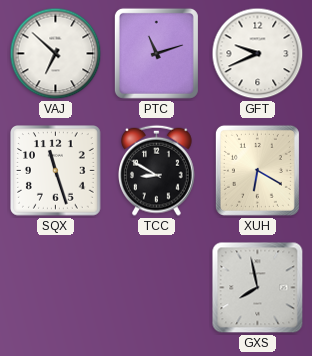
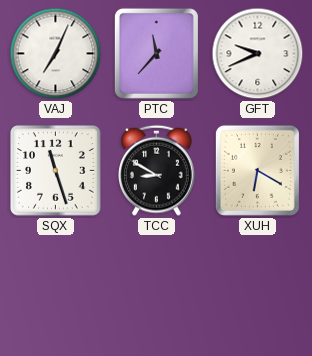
VAJ: 6:52 -> 7:04
PTC: 11:12 -> 11:37
GXS: 7:58 -> none
